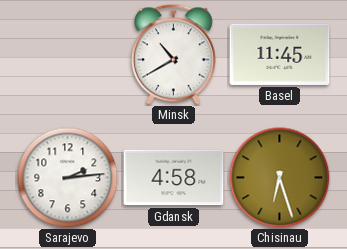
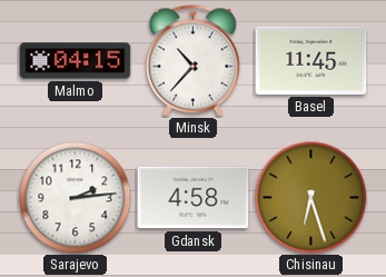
Malmo: none -> 04:15
Minsk: 10:40 -> 10:37
